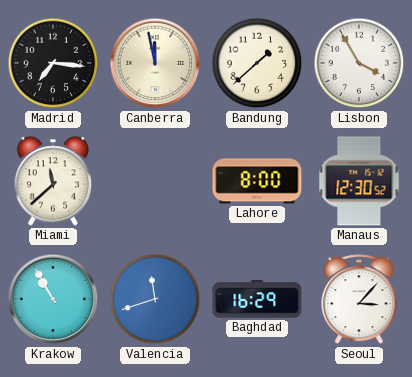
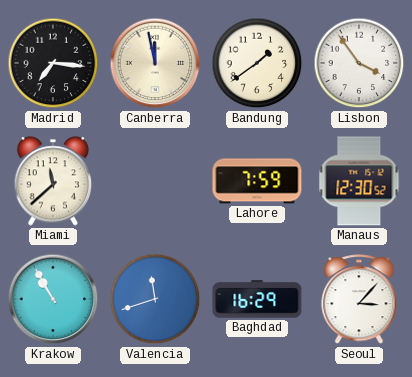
Bandung: 1:38 -> 1:39
Lisbon: 3:55 -> 3:54
Lahore: 8:00 -> 7:59
